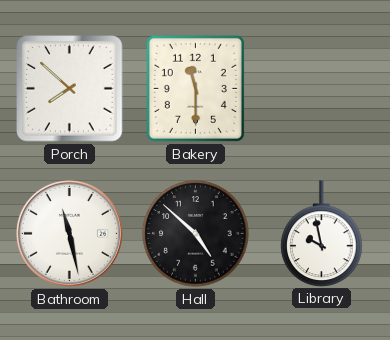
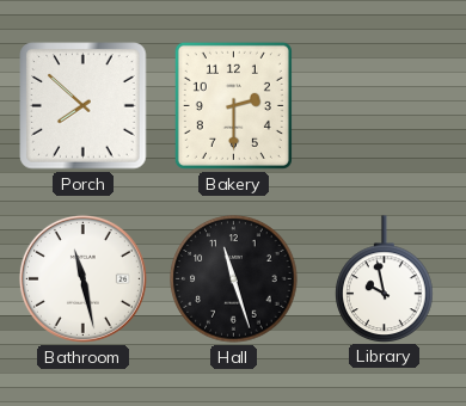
Bakery: 11:30 -> 2:30
Hall: 4:52 -> 11:27
